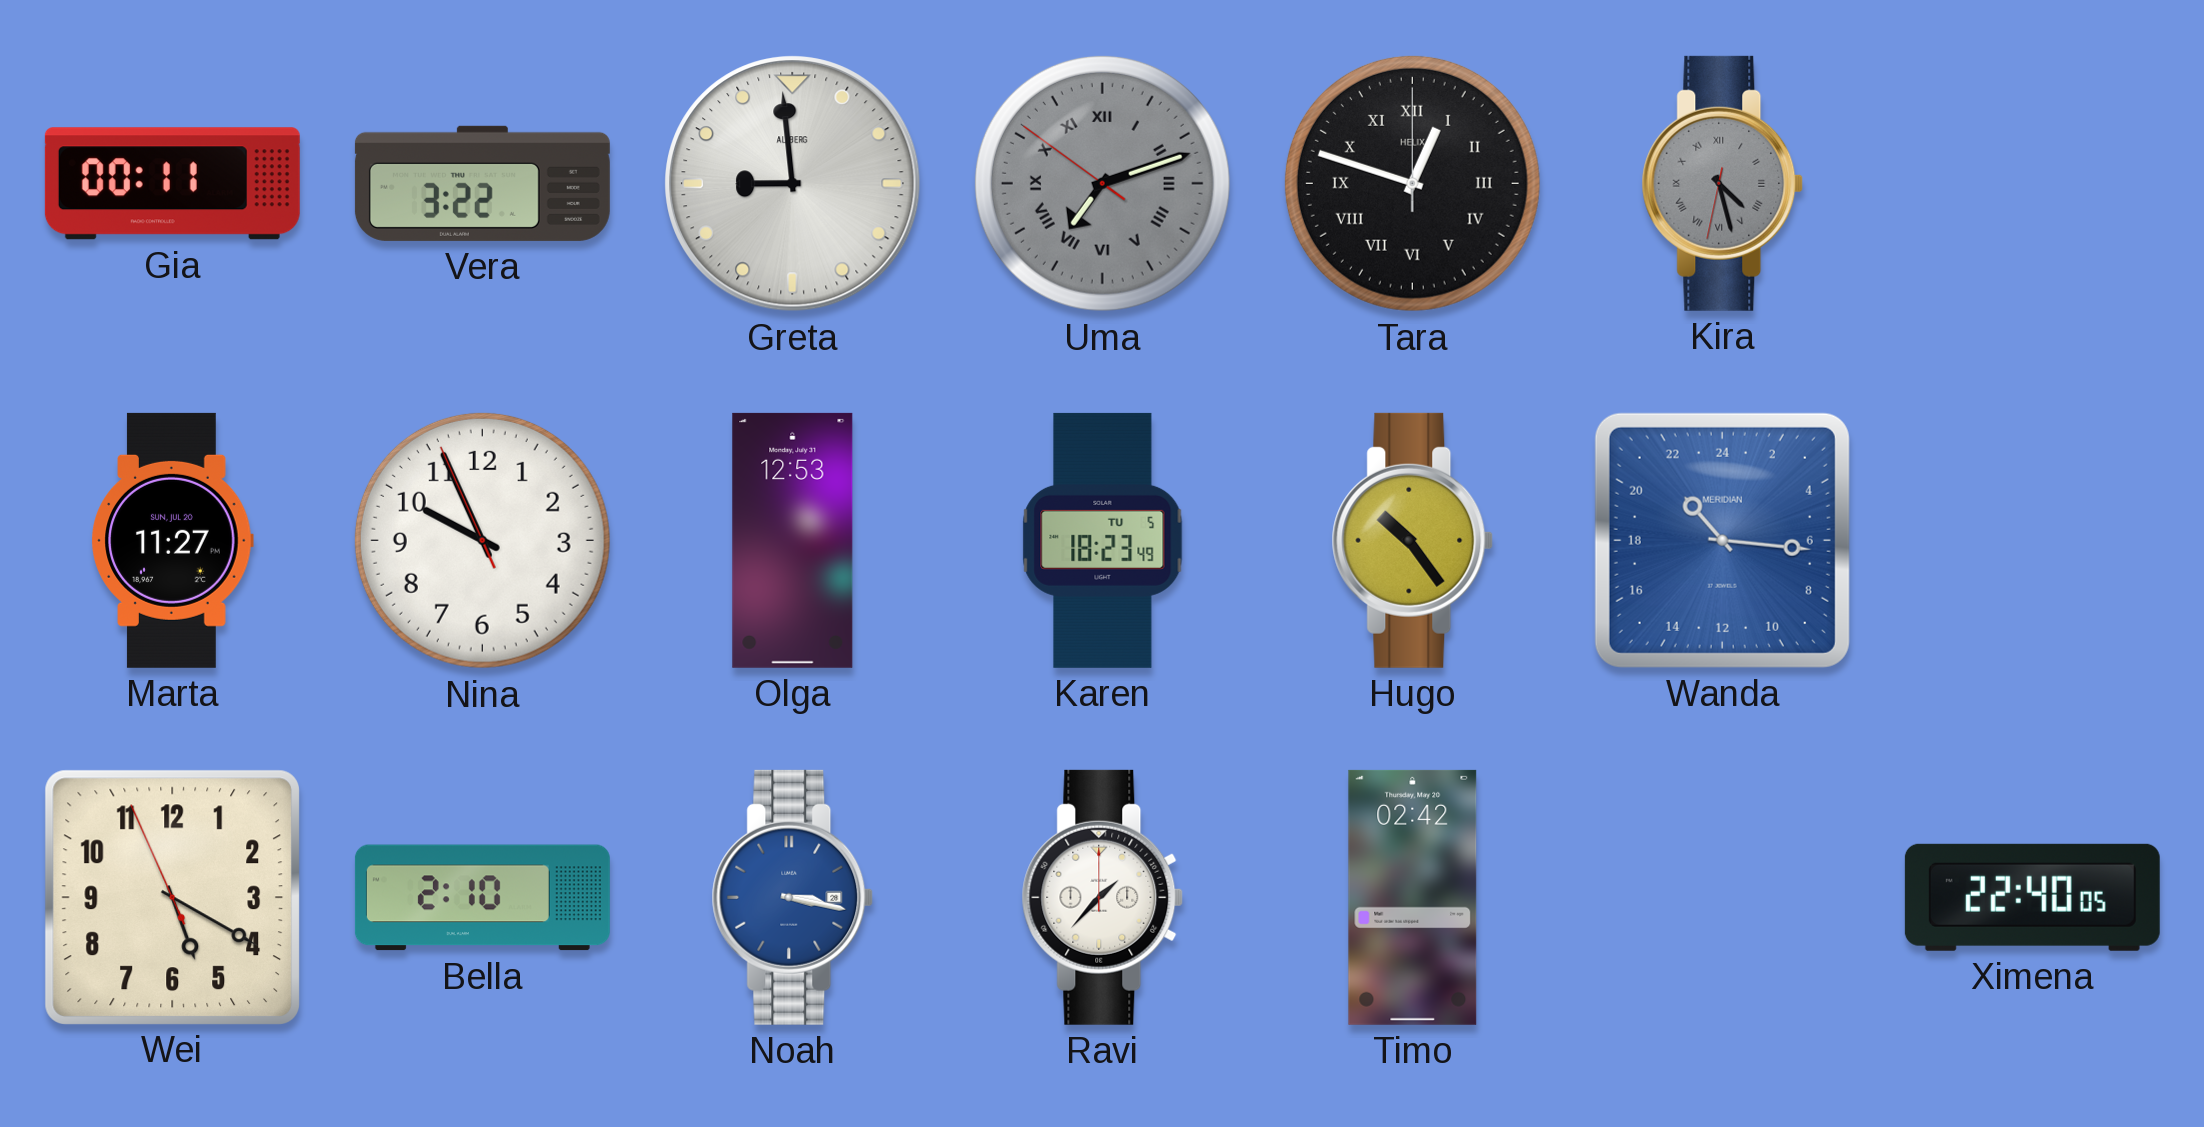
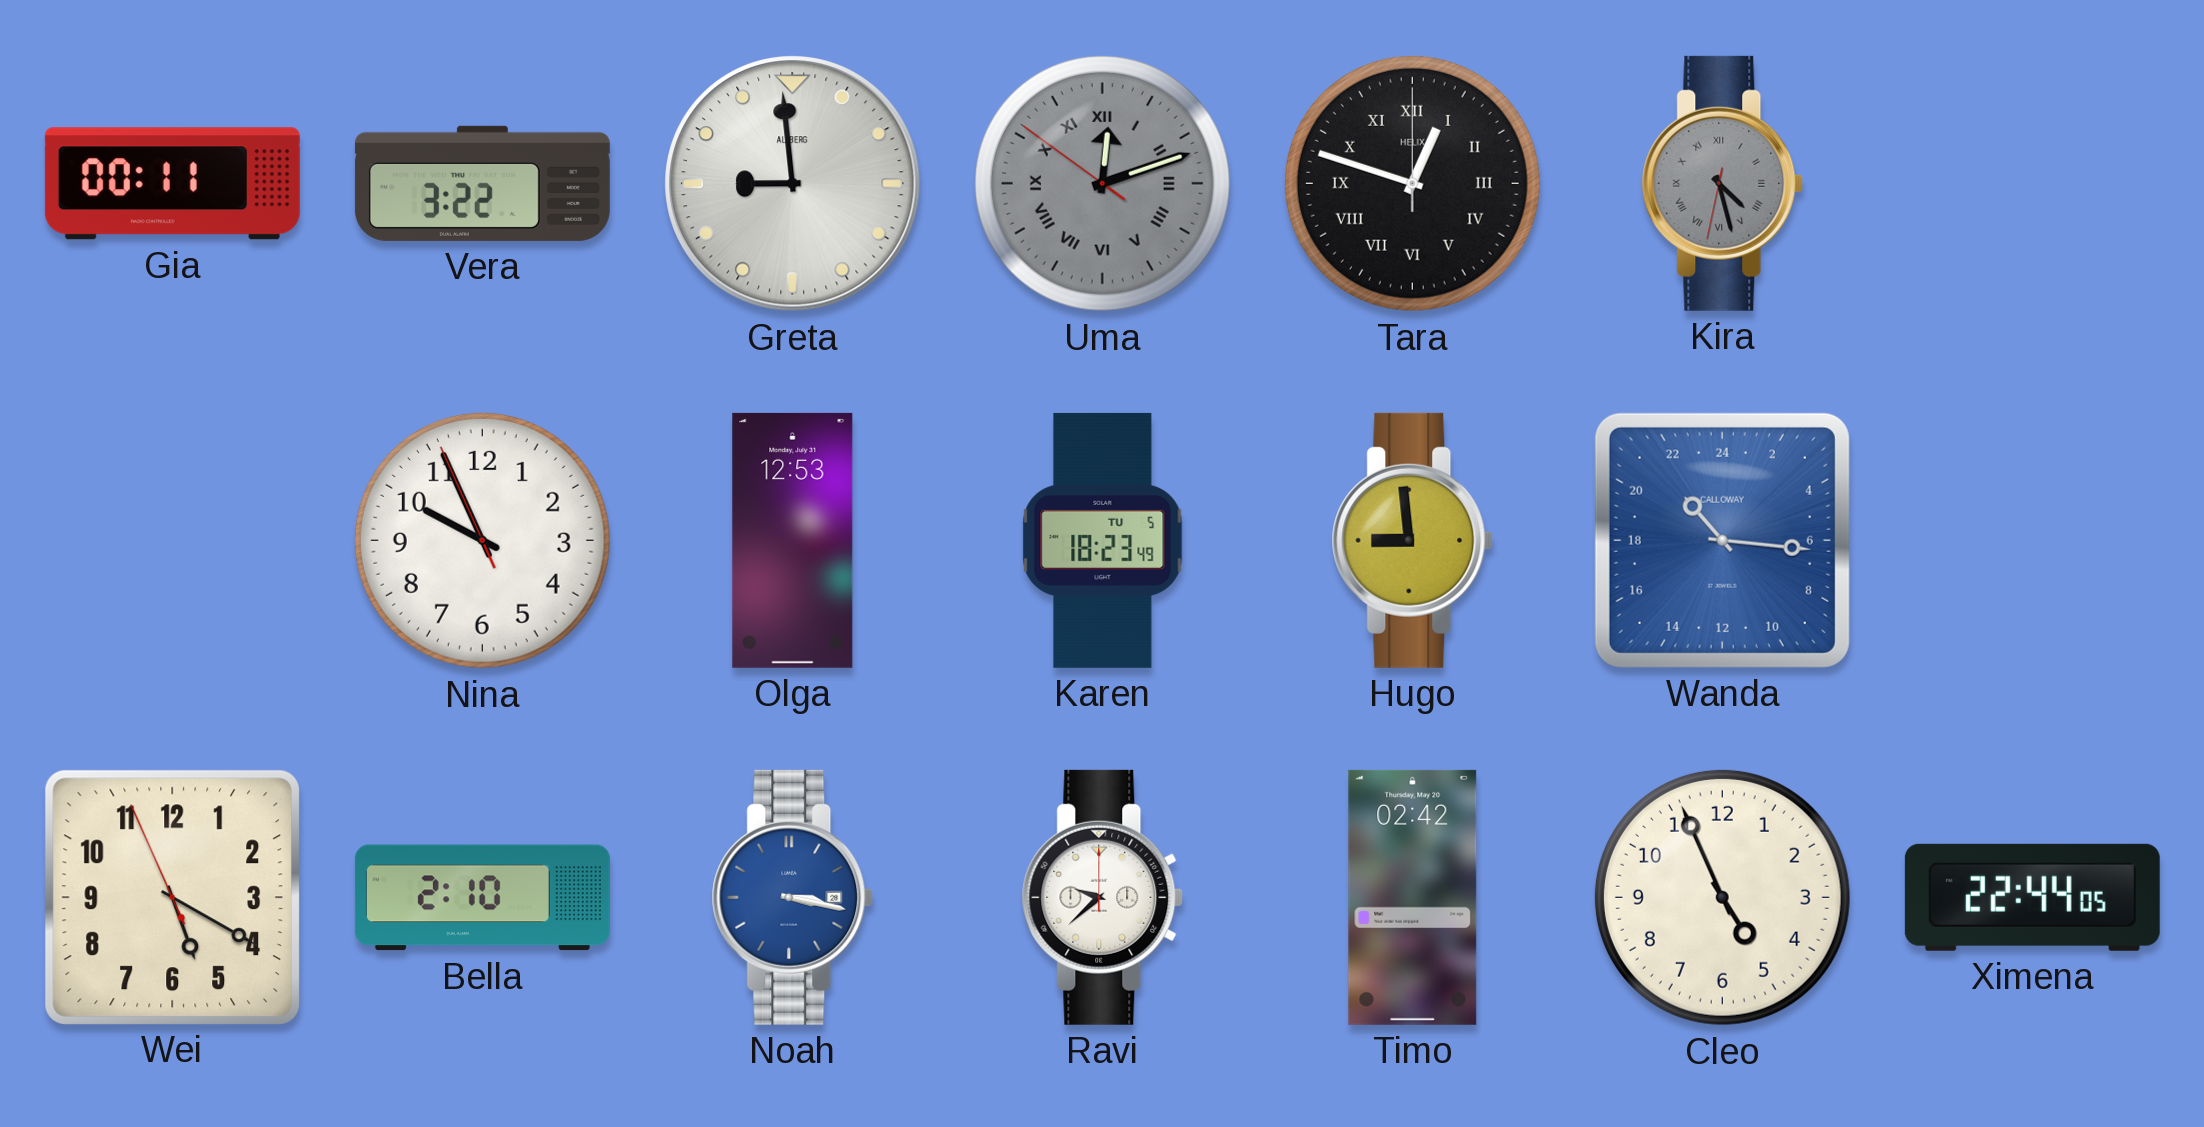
Uma: 7:11 -> 12:11
Marta: 11:27 -> none
Hugo: 10:24 -> 8:59
Wanda brand: MERIDIAN -> CALLOWAY
Ravi: 1:37 -> 9:38
Cleo: none -> 4:56
Ximena: 22:40 -> 22:44
